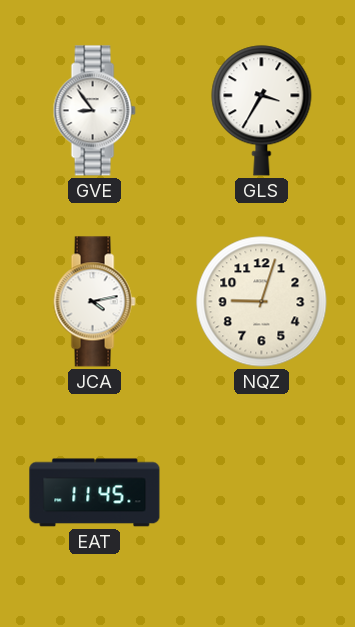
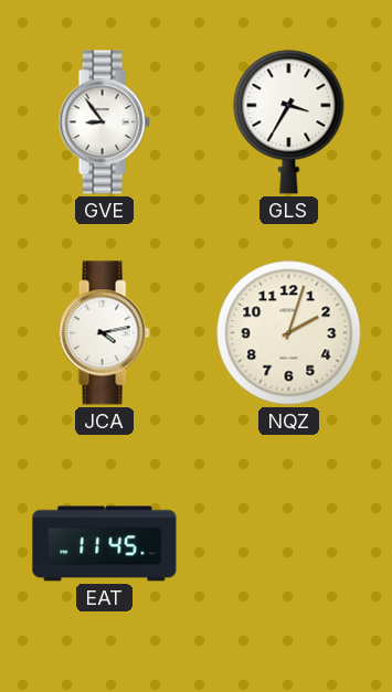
NQZ: 9:03 -> 2:03
